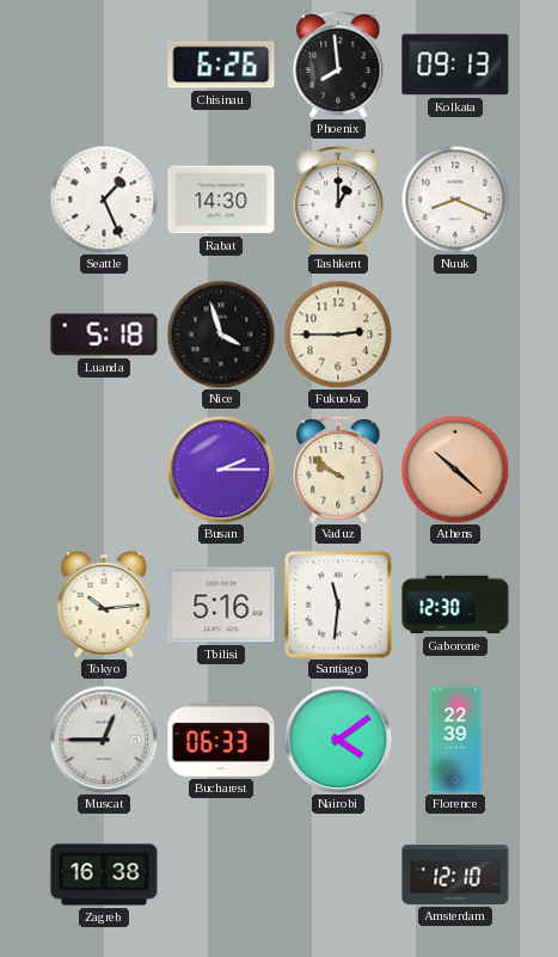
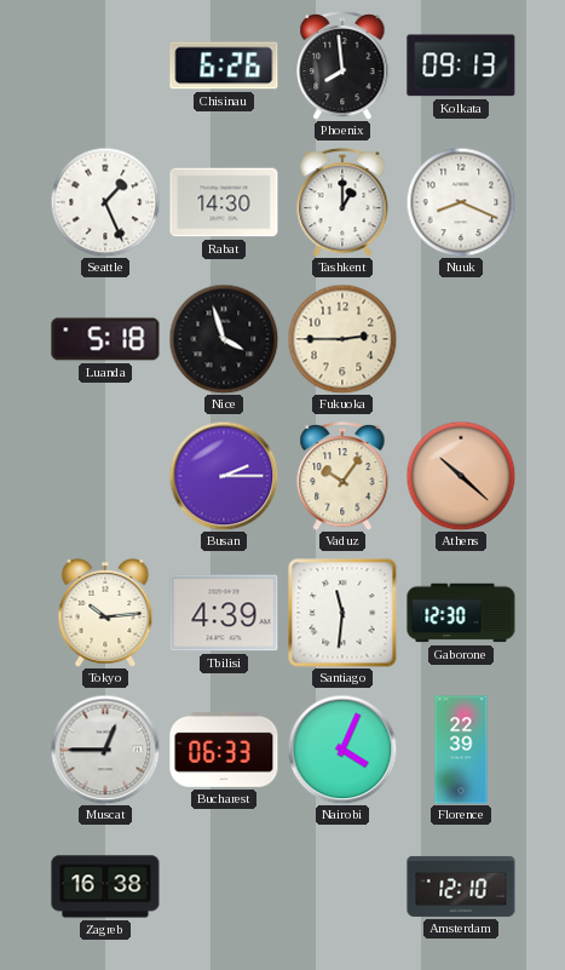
Vaduz: 9:51 -> 10:06
Tbilisi: 5:16 -> 4:39
Nairobi: 4:09 -> 4:04
